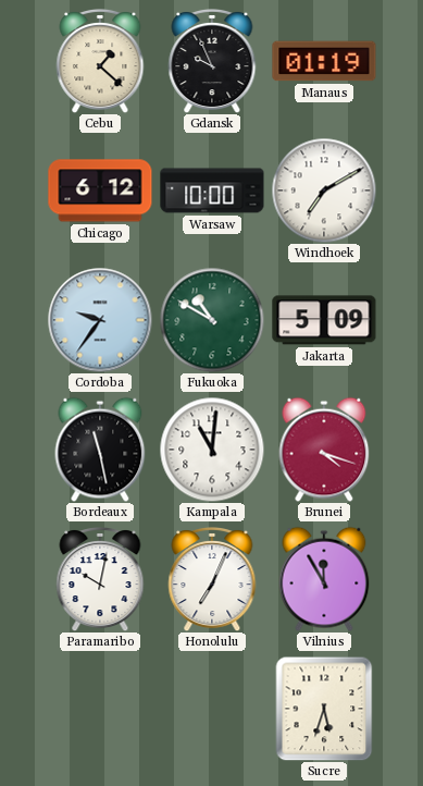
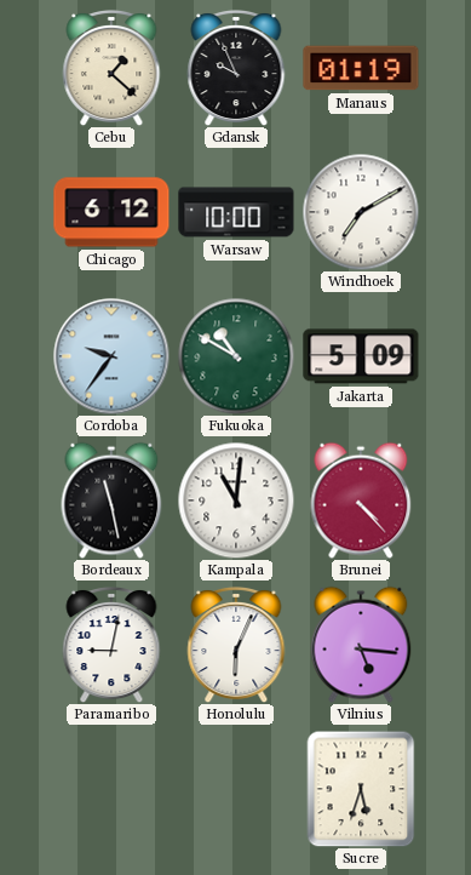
Brunei: 4:18 -> 4:23
Paramaribo: 10:02 -> 9:02
Honolulu: 7:04 -> 6:04
Vilnius: 11:55 -> 5:16
